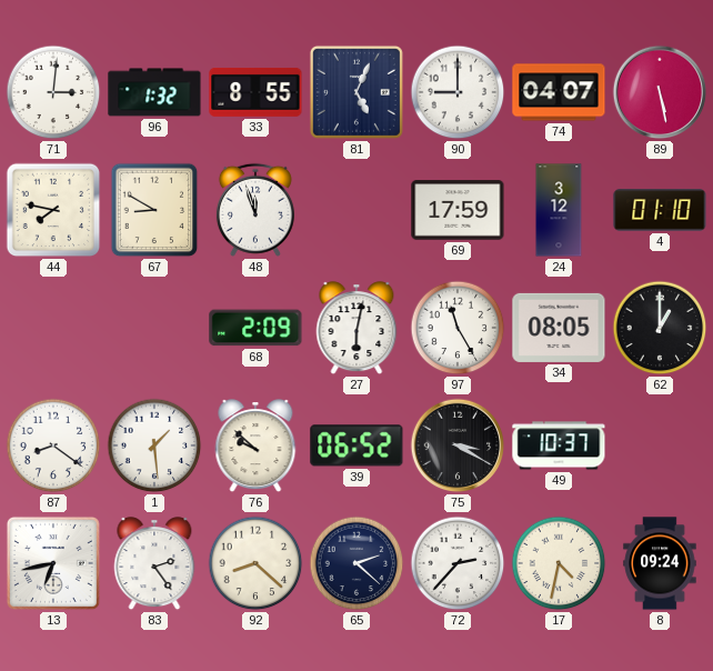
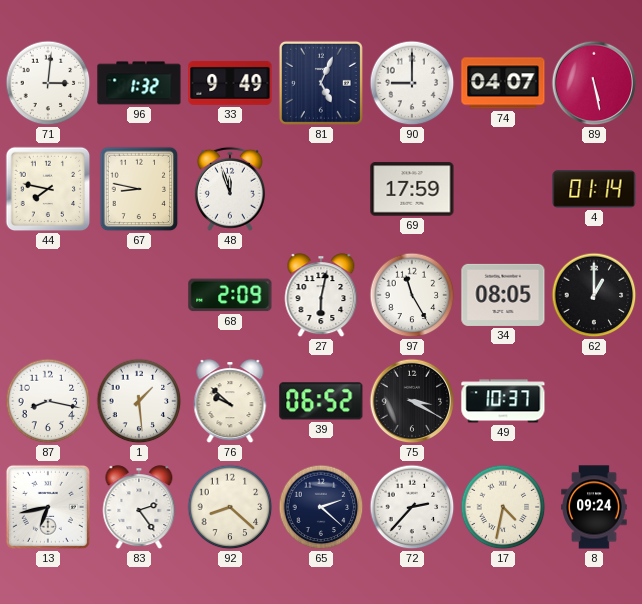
33: 8:55 -> 9:49
67: 8:50 -> 8:47
24: 3:12 -> none
4: 01:10 -> 01:14
87: 8:21 -> 8:17
